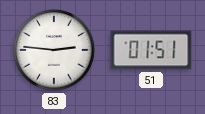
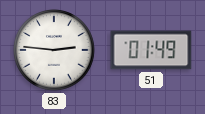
51: 01:51 -> 01:49
